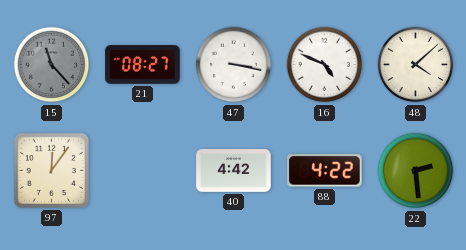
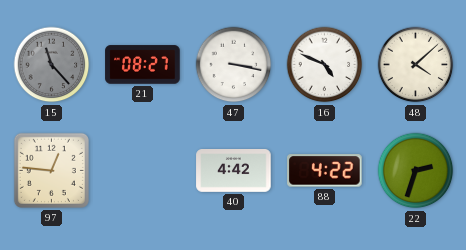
97: 12:06 -> 12:46
22: 2:29 -> 2:33
